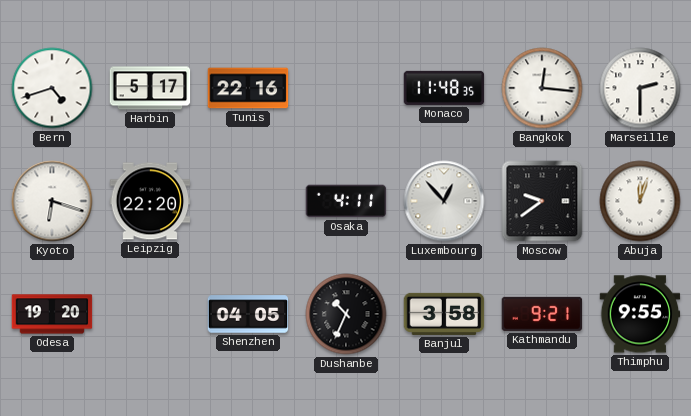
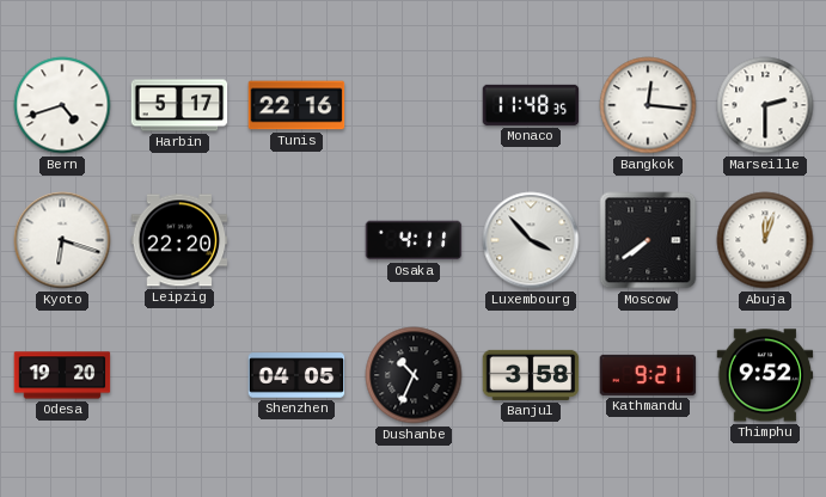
Luxembourg: 12:53 -> 3:53
Moscow: 9:39 -> 7:39
Thimphu: 9:55 -> 9:52
